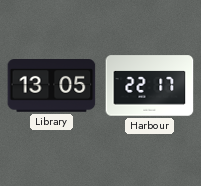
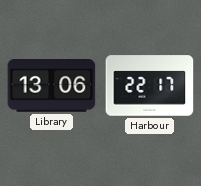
Library: 13:05 -> 13:06
